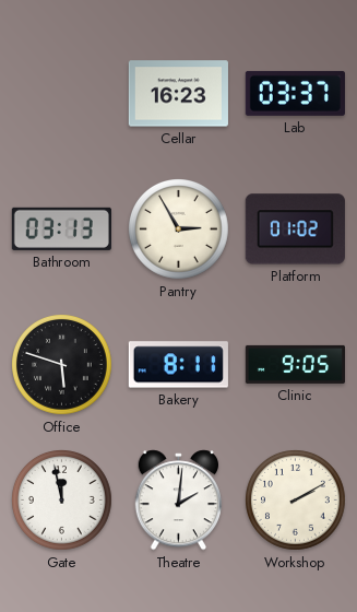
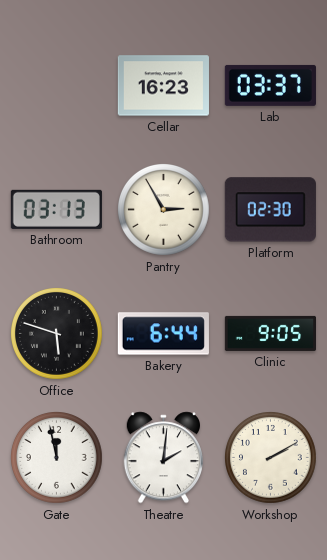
Platform: 01:02 -> 02:30
Bakery: 8:11 -> 6:44
